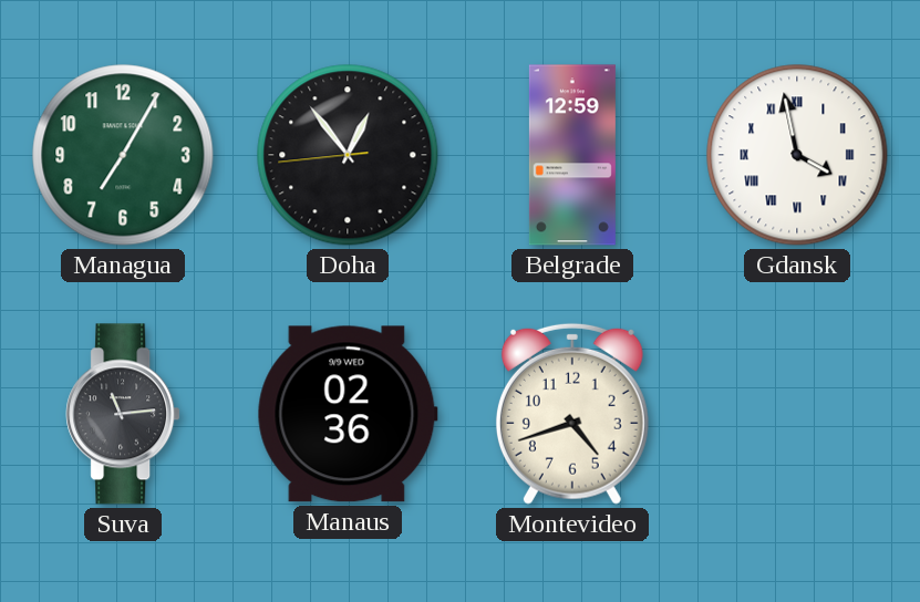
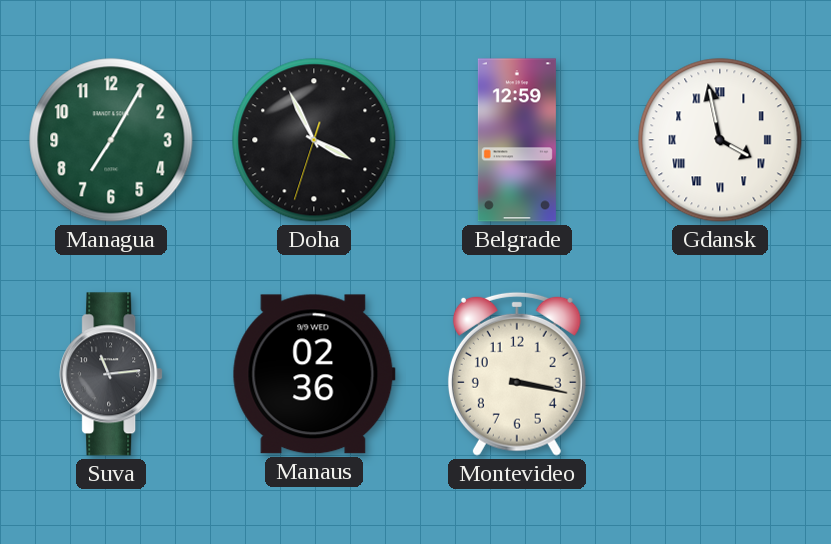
Doha: 12:53 -> 3:55
Montevideo: 4:42 -> 3:17
